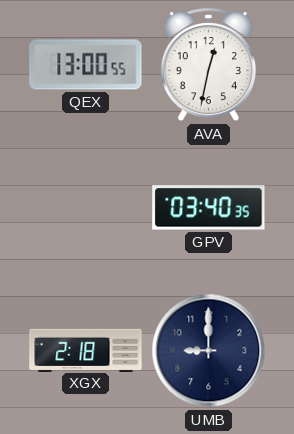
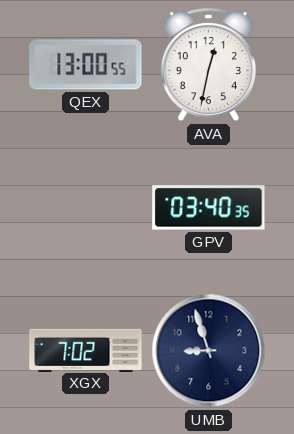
XGX: 2:18 -> 7:02
UMB: 9:00 -> 8:57
